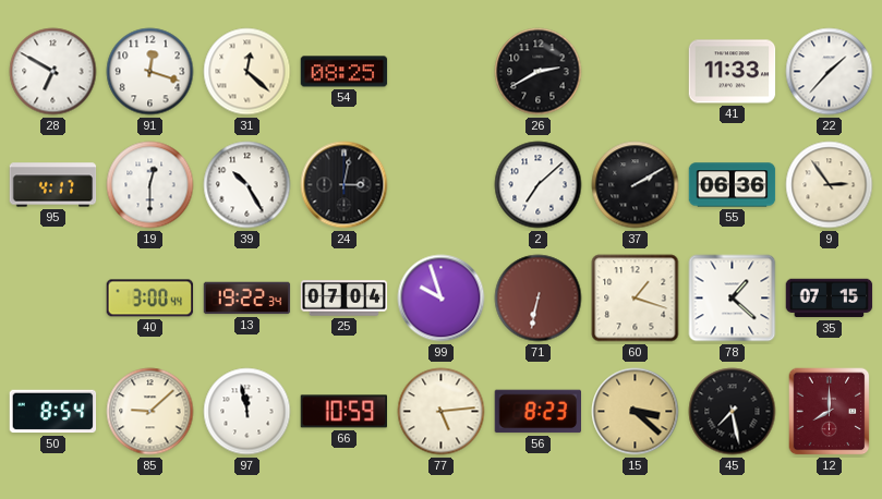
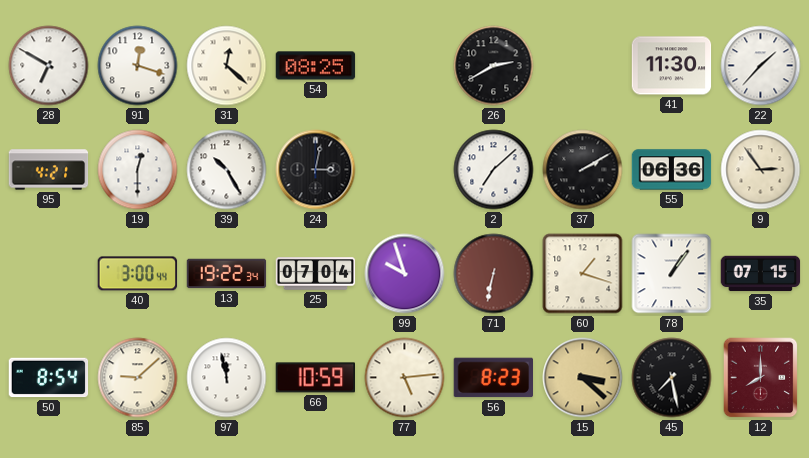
41: 11:33 -> 11:30
95: 4:17 -> 4:21
78: 1:22 -> 1:06
